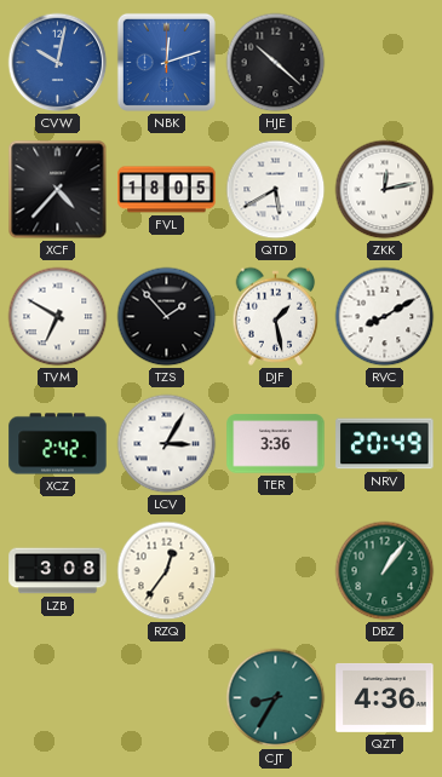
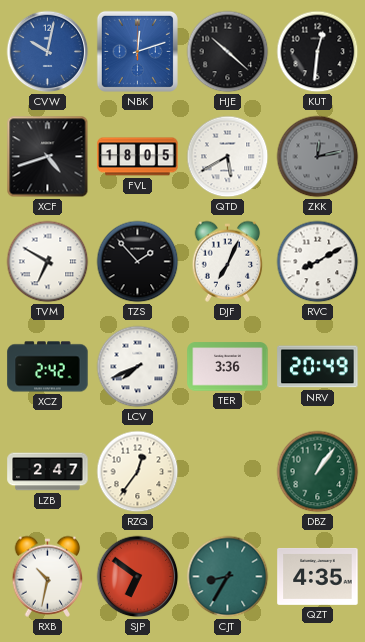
KUT: none -> 12:31
XCF: 4:37 -> 4:42
ZKK dial: white -> grey
DJF: 1:28 -> 7:04
LCV: 3:05 -> 7:41
LZB: 3:08 -> 2:47
RXB: none -> 10:32
SJP: none -> 6:51
QZT: 4:36 -> 4:35
